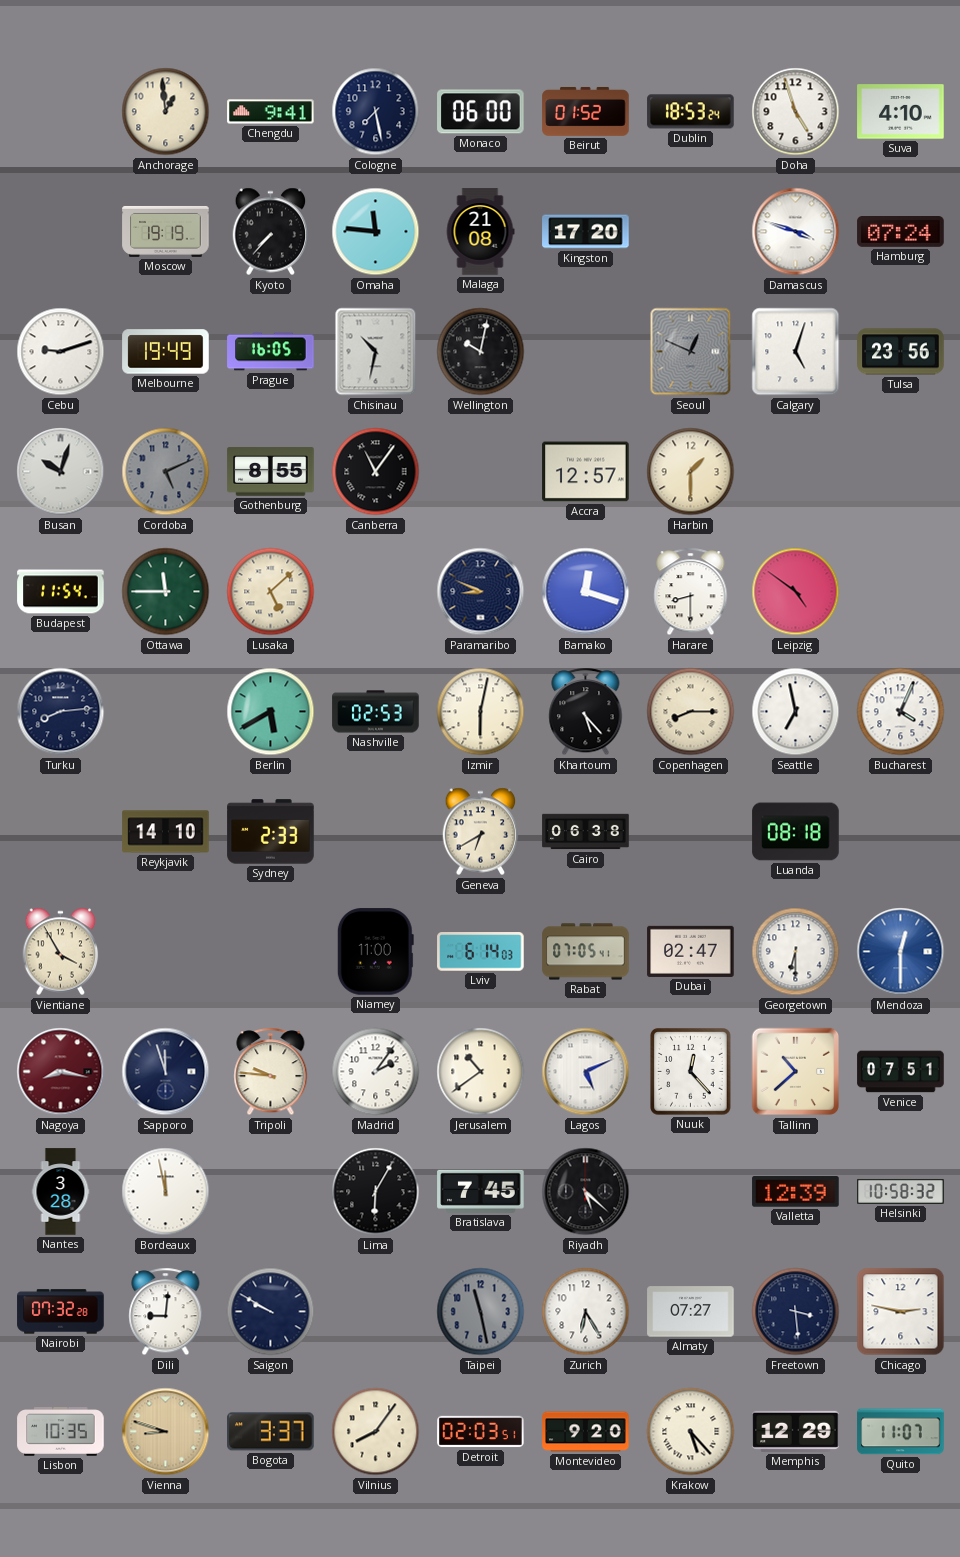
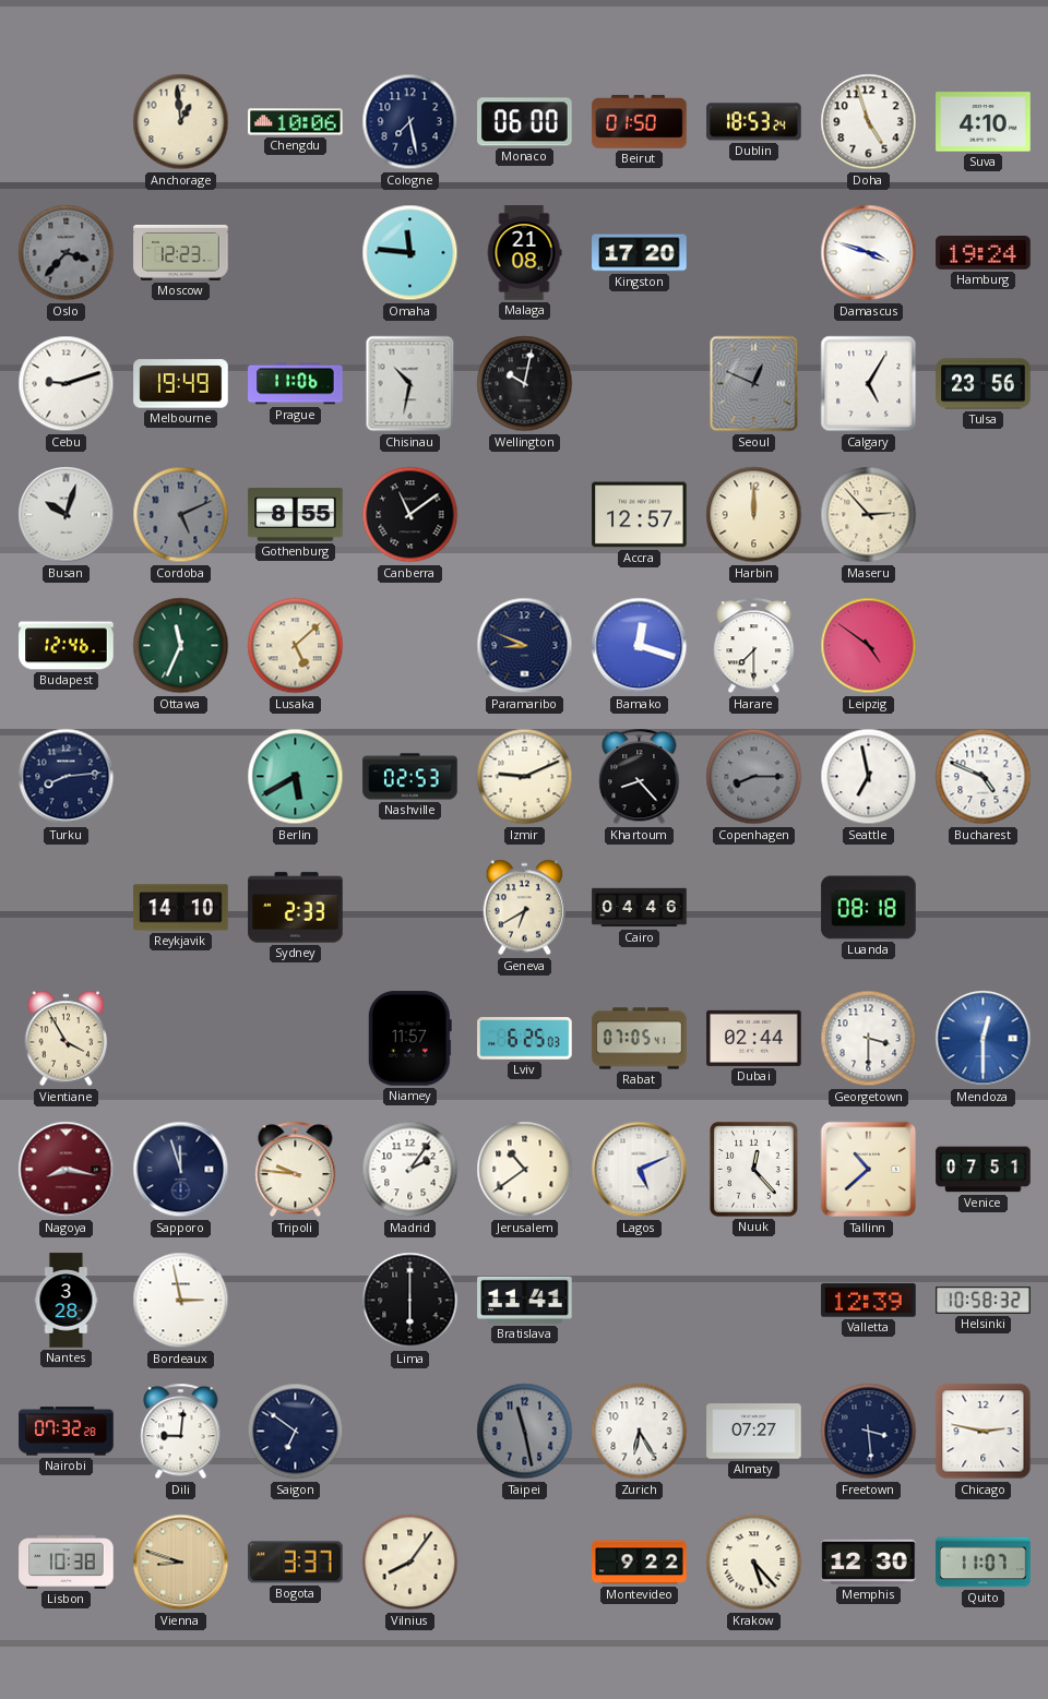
Chengdu: 9:41 -> 10:06
Beirut: 01:52 -> 01:50
Oslo: none -> 3:37
Moscow: 19:19 -> 12:23
Kyoto: 7:37 -> none
Hamburg: 07:24 -> 19:24
Prague: 16:05 -> 11:06
Calgary: 5:03 -> 5:05
Canberra: 11:06 -> 11:09
Harbin: 1:30 -> 12:00
Maseru: none -> 2:53
Budapest: 11:54 -> 12:46
Ottawa: 11:45 -> 11:34
Harare: 8:30 -> 7:30
Izmir: 6:02 -> 9:11
Khartoum: 5:23 -> 8:23
Copenhagen dial: cream -> grey
Bucharest: 4:04 -> 4:49
Cairo: 06:38 -> 04:46
Niamey: 11:00 -> 11:57
Lviv: 6:14 -> 6:25
Dubai: 02:47 -> 02:44
Georgetown: 6:30 -> 3:30
Bordeaux: 11:58 -> 2:58
Lima: 6:05 -> 6:00
Bratislava: 7:45 -> 11:41
Riyadh: 5:22 -> none
Saigon: 9:50 -> 6:51
Lisbon: 10:35 -> 10:38
Detroit: 02:03 -> none
Montevideo: 9:20 -> 9:22
Memphis: 12:29 -> 12:30
